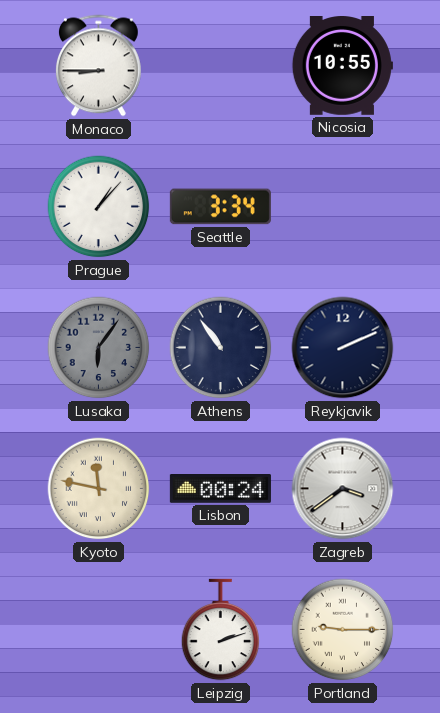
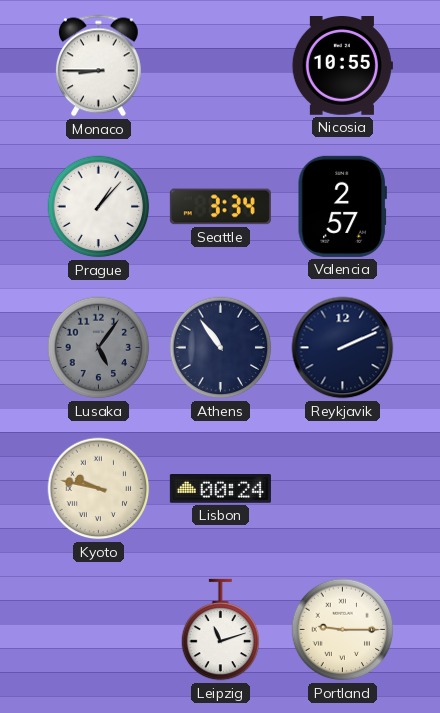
Valencia: none -> 2:57
Lusaka: 6:06 -> 5:06
Kyoto: 11:47 -> 9:47
Zagreb: 3:39 -> none
Leipzig: 2:12 -> 11:12
